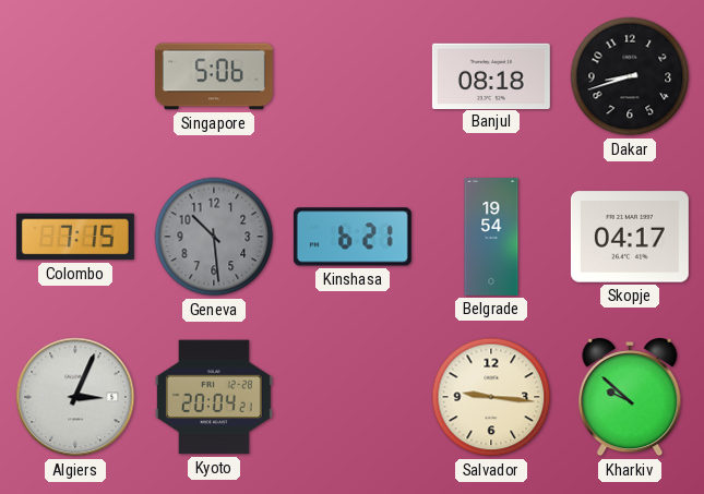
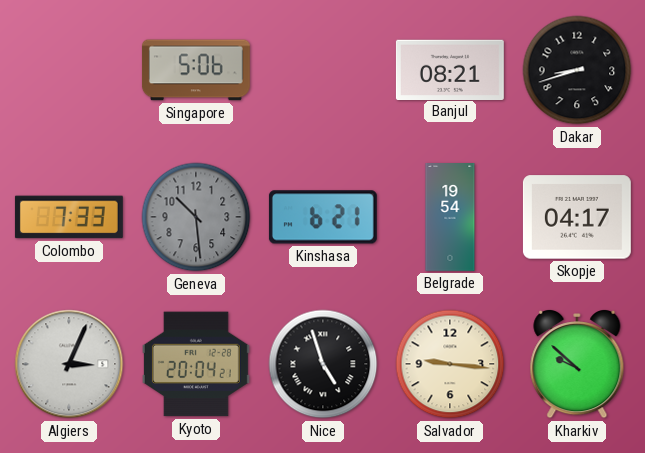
Banjul: 08:18 -> 08:21
Colombo: 7:15 -> 7:33
Nice: none -> 4:57
